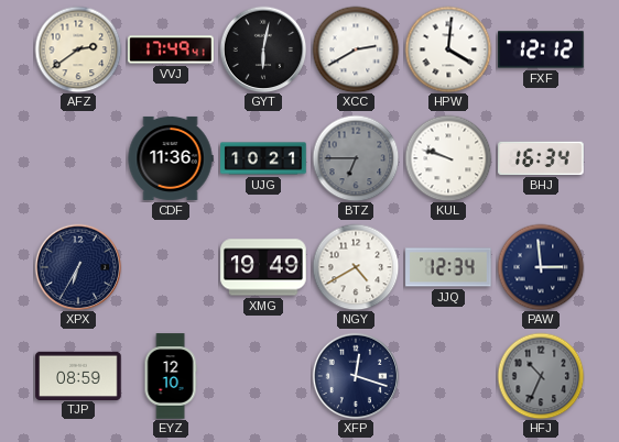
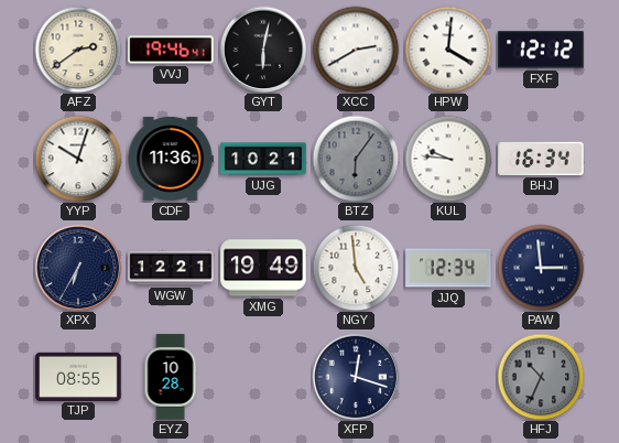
VVJ: 17:49 -> 19:46
YYP: none -> 10:03
BTZ: 6:45 -> 6:06
KUL: 9:48 -> 9:46
WGW: none -> 12:21
NGY: 4:40 -> 4:59
TJP: 08:59 -> 08:55
EYZ: 12:10 -> 10:28
